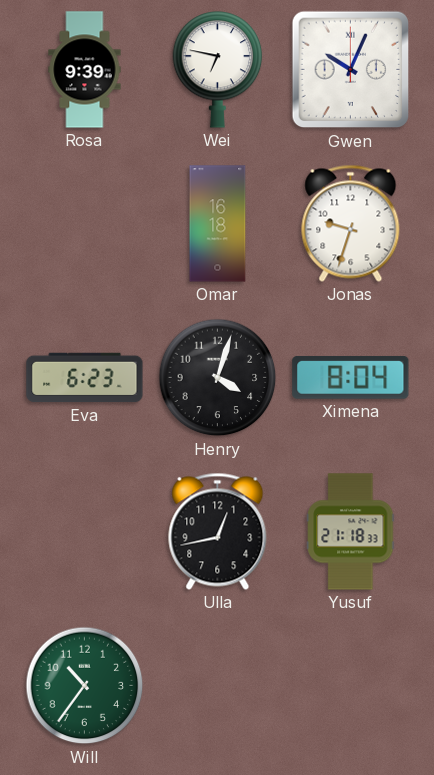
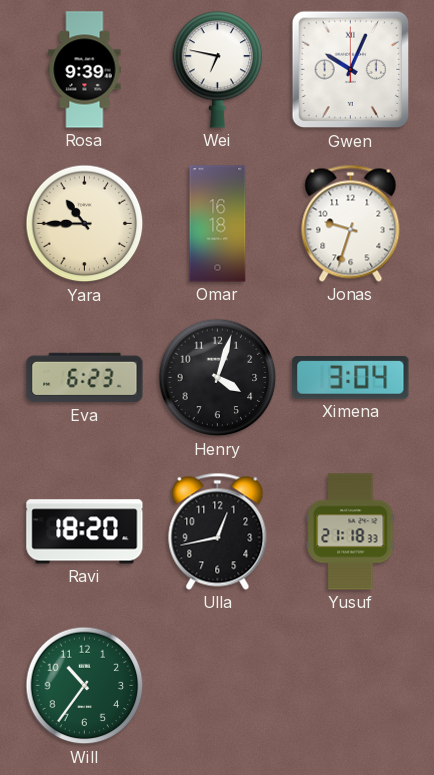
Yara: none -> 10:45
Ximena: 8:04 -> 3:04
Ravi: none -> 18:20
